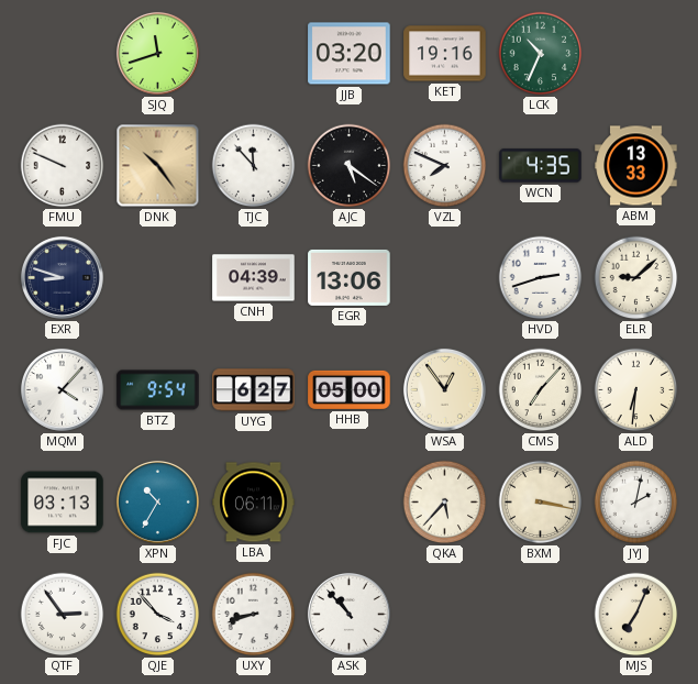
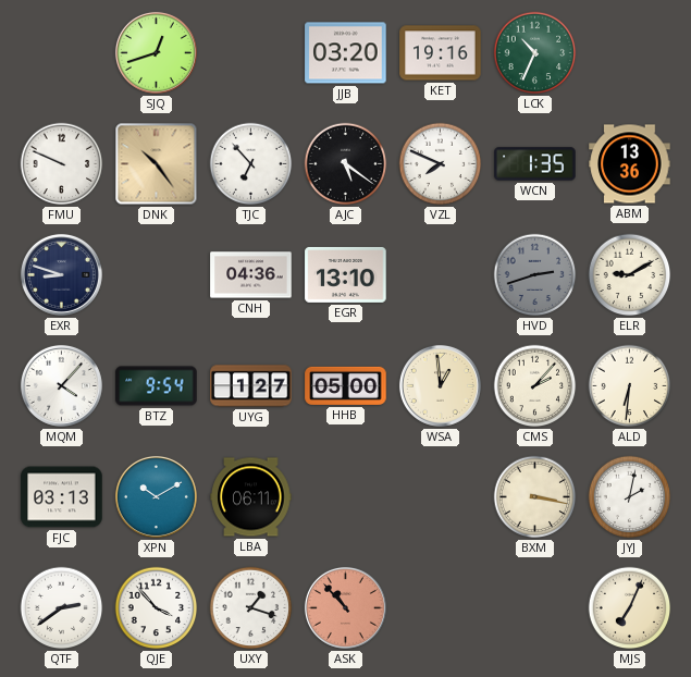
SJQ: 11:42 -> 12:42
TJC: 11:53 -> 6:53
WCN: 4:35 -> 1:35
ABM: 13:33 -> 13:36
CNH: 04:39 -> 04:36
EGR: 13:06 -> 13:10
HVD dial: white -> grey
ELR: 9:08 -> 9:10
UYG: 6:27 -> 1:27
WSA: 12:54 -> 12:59
CMS: 7:07 -> 2:07
XPN: 10:35 -> 10:10
QKA: 5:37 -> none
QTF: 2:54 -> 2:39
UXY: 8:42 -> 1:18
ASK dial: white -> salmon
